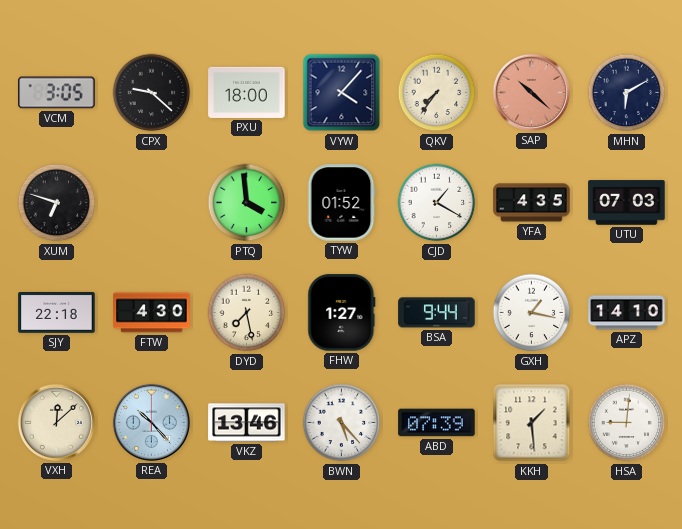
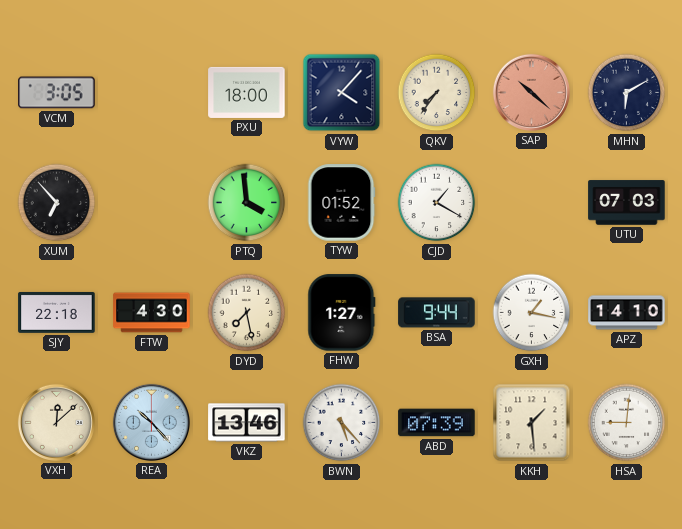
CPX: 9:22 -> none
XUM: 6:48 -> 6:53
YFA: 4:35 -> none
